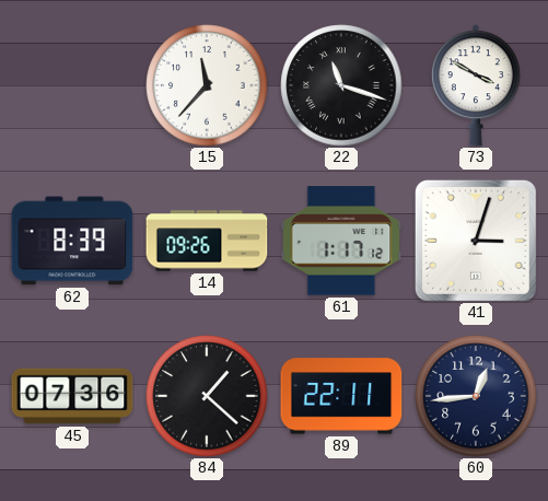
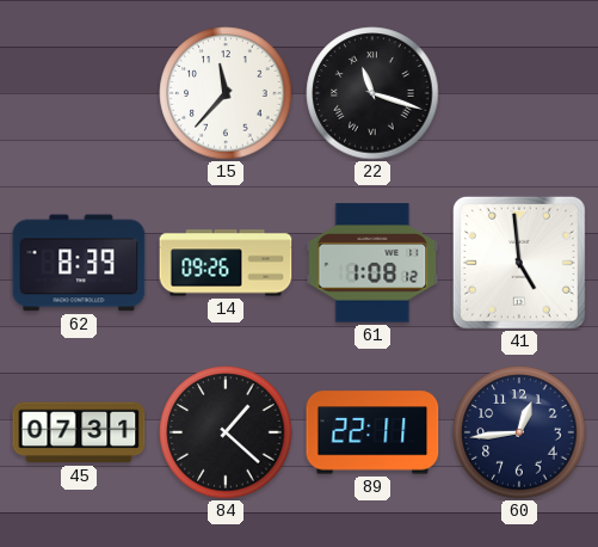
73: 3:50 -> none
61: 1:17 -> 1:08
41: 3:03 -> 4:59
45: 07:36 -> 07:31
